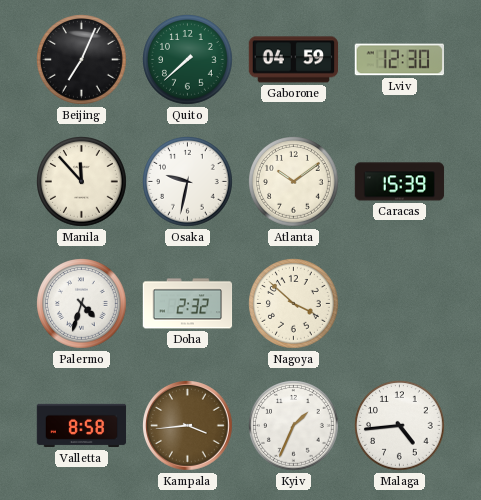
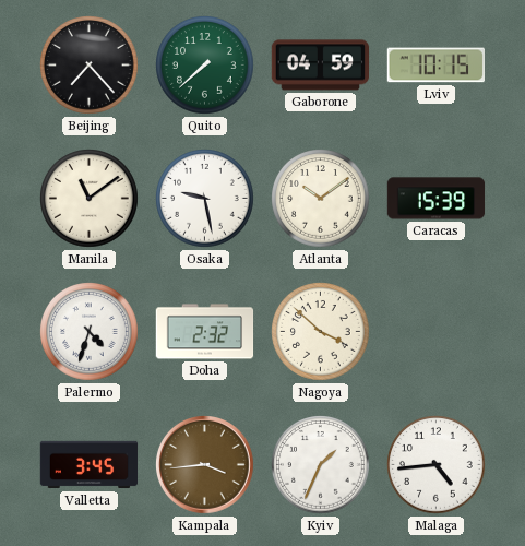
Beijing: 7:04 -> 7:23
Lviv: 12:30 -> 10:15
Manila: 11:53 -> 11:09
Osaka: 9:32 -> 9:28
Valletta: 8:58 -> 3:45
